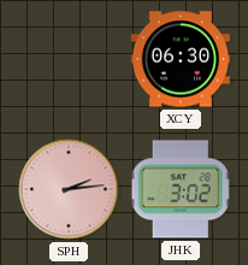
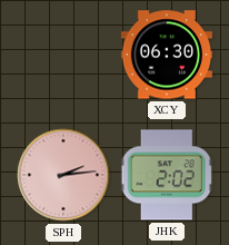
JHK: 3:02 -> 2:02
